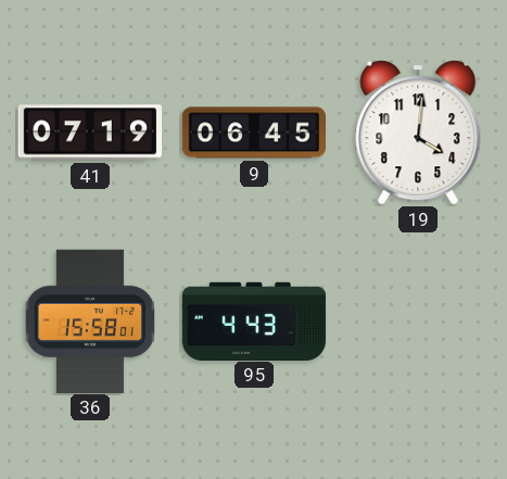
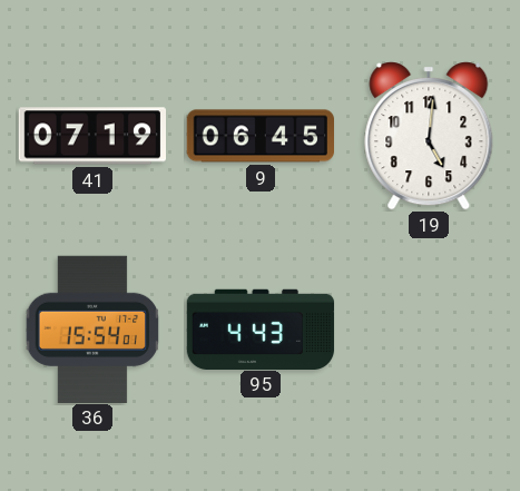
19: 4:01 -> 5:01
36: 15:58 -> 15:54
